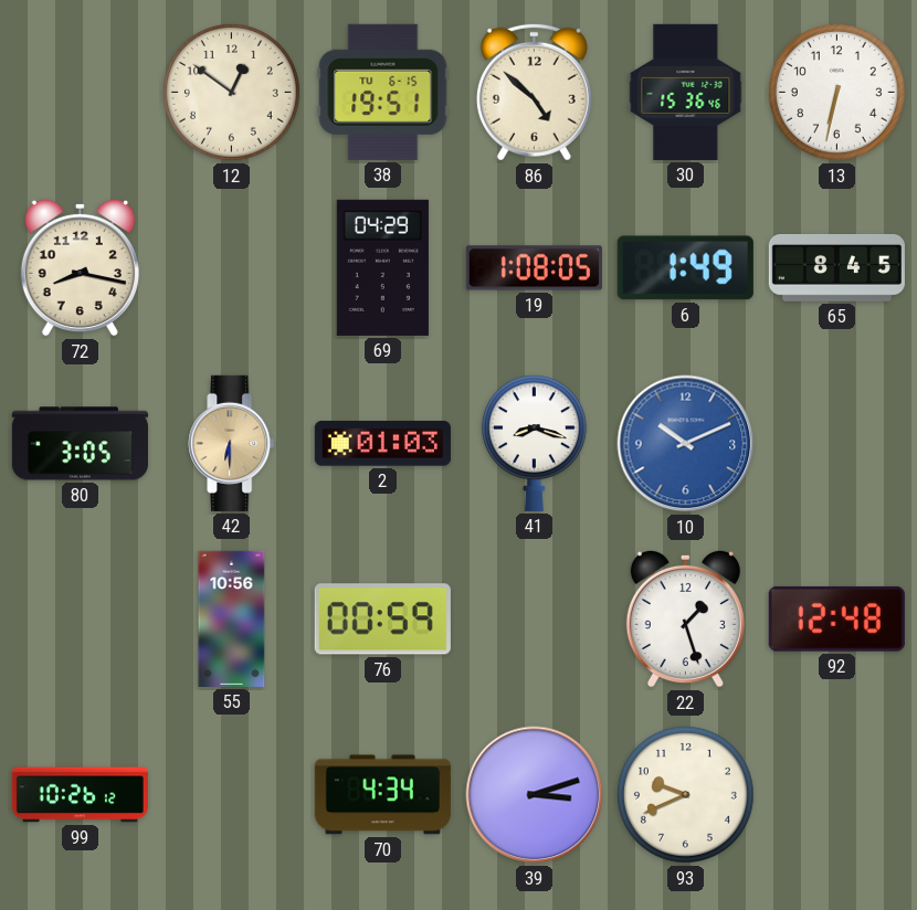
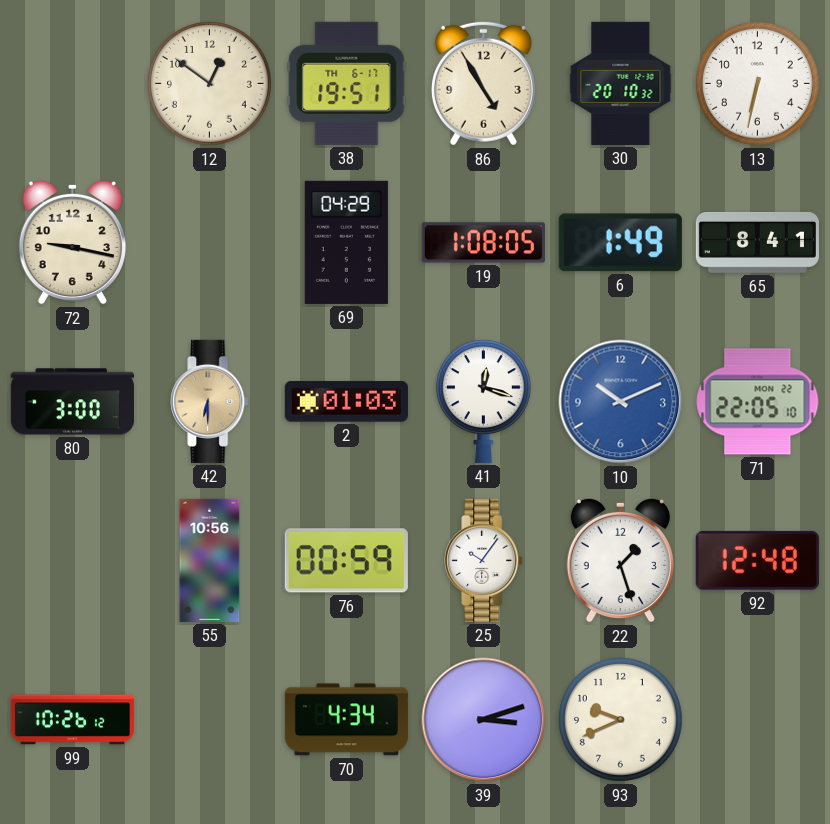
38 date: TU 6-15 -> TH 6-17
86: 4:52 -> 4:55
30: 15:36 -> 20:10
72: 8:17 -> 9:17
65: 8:45 -> 8:41
80: 3:05 -> 3:00
41: 8:18 -> 12:18
71: none -> 22:05
25: none -> 10:06
